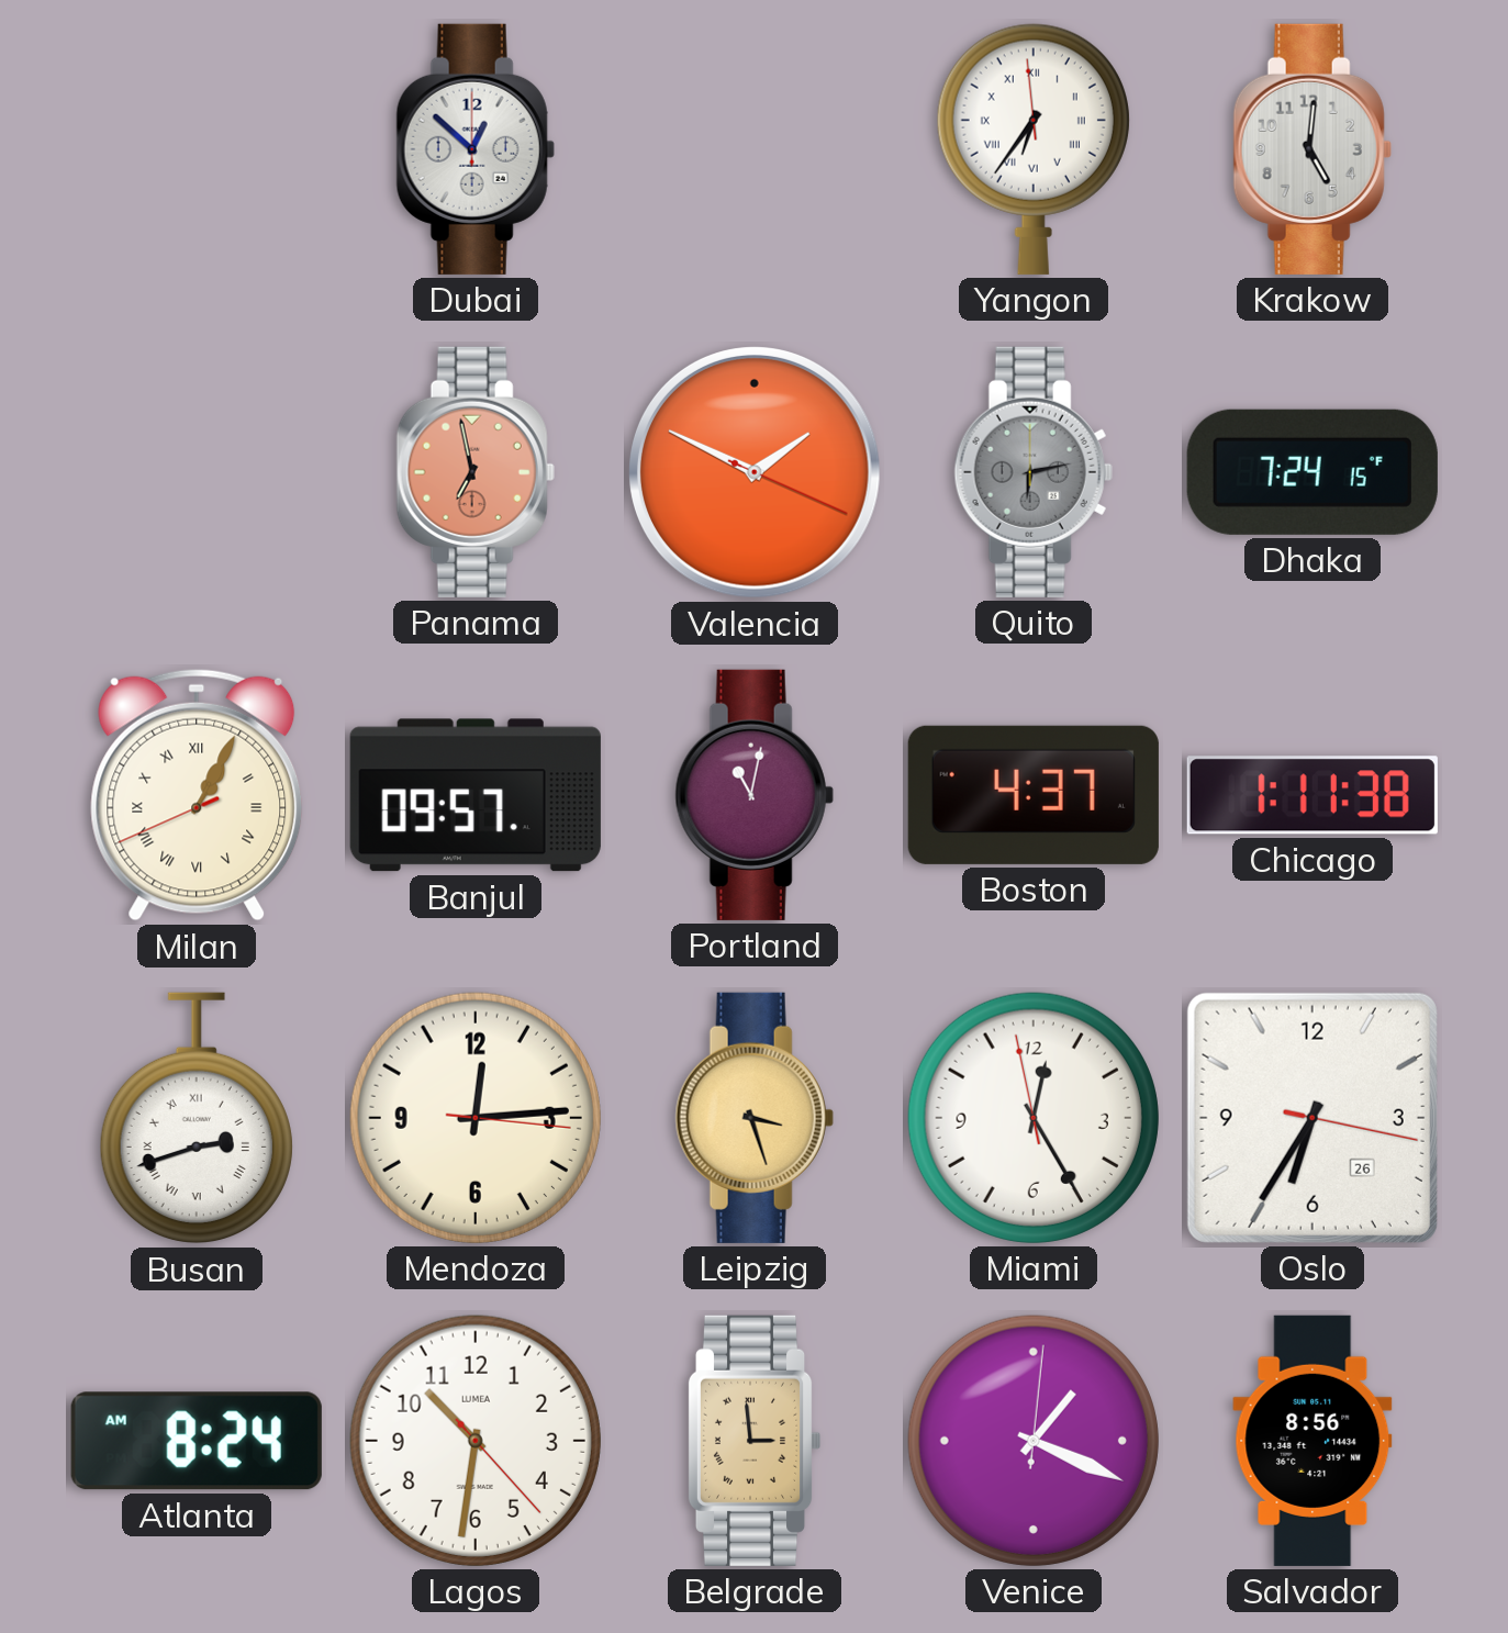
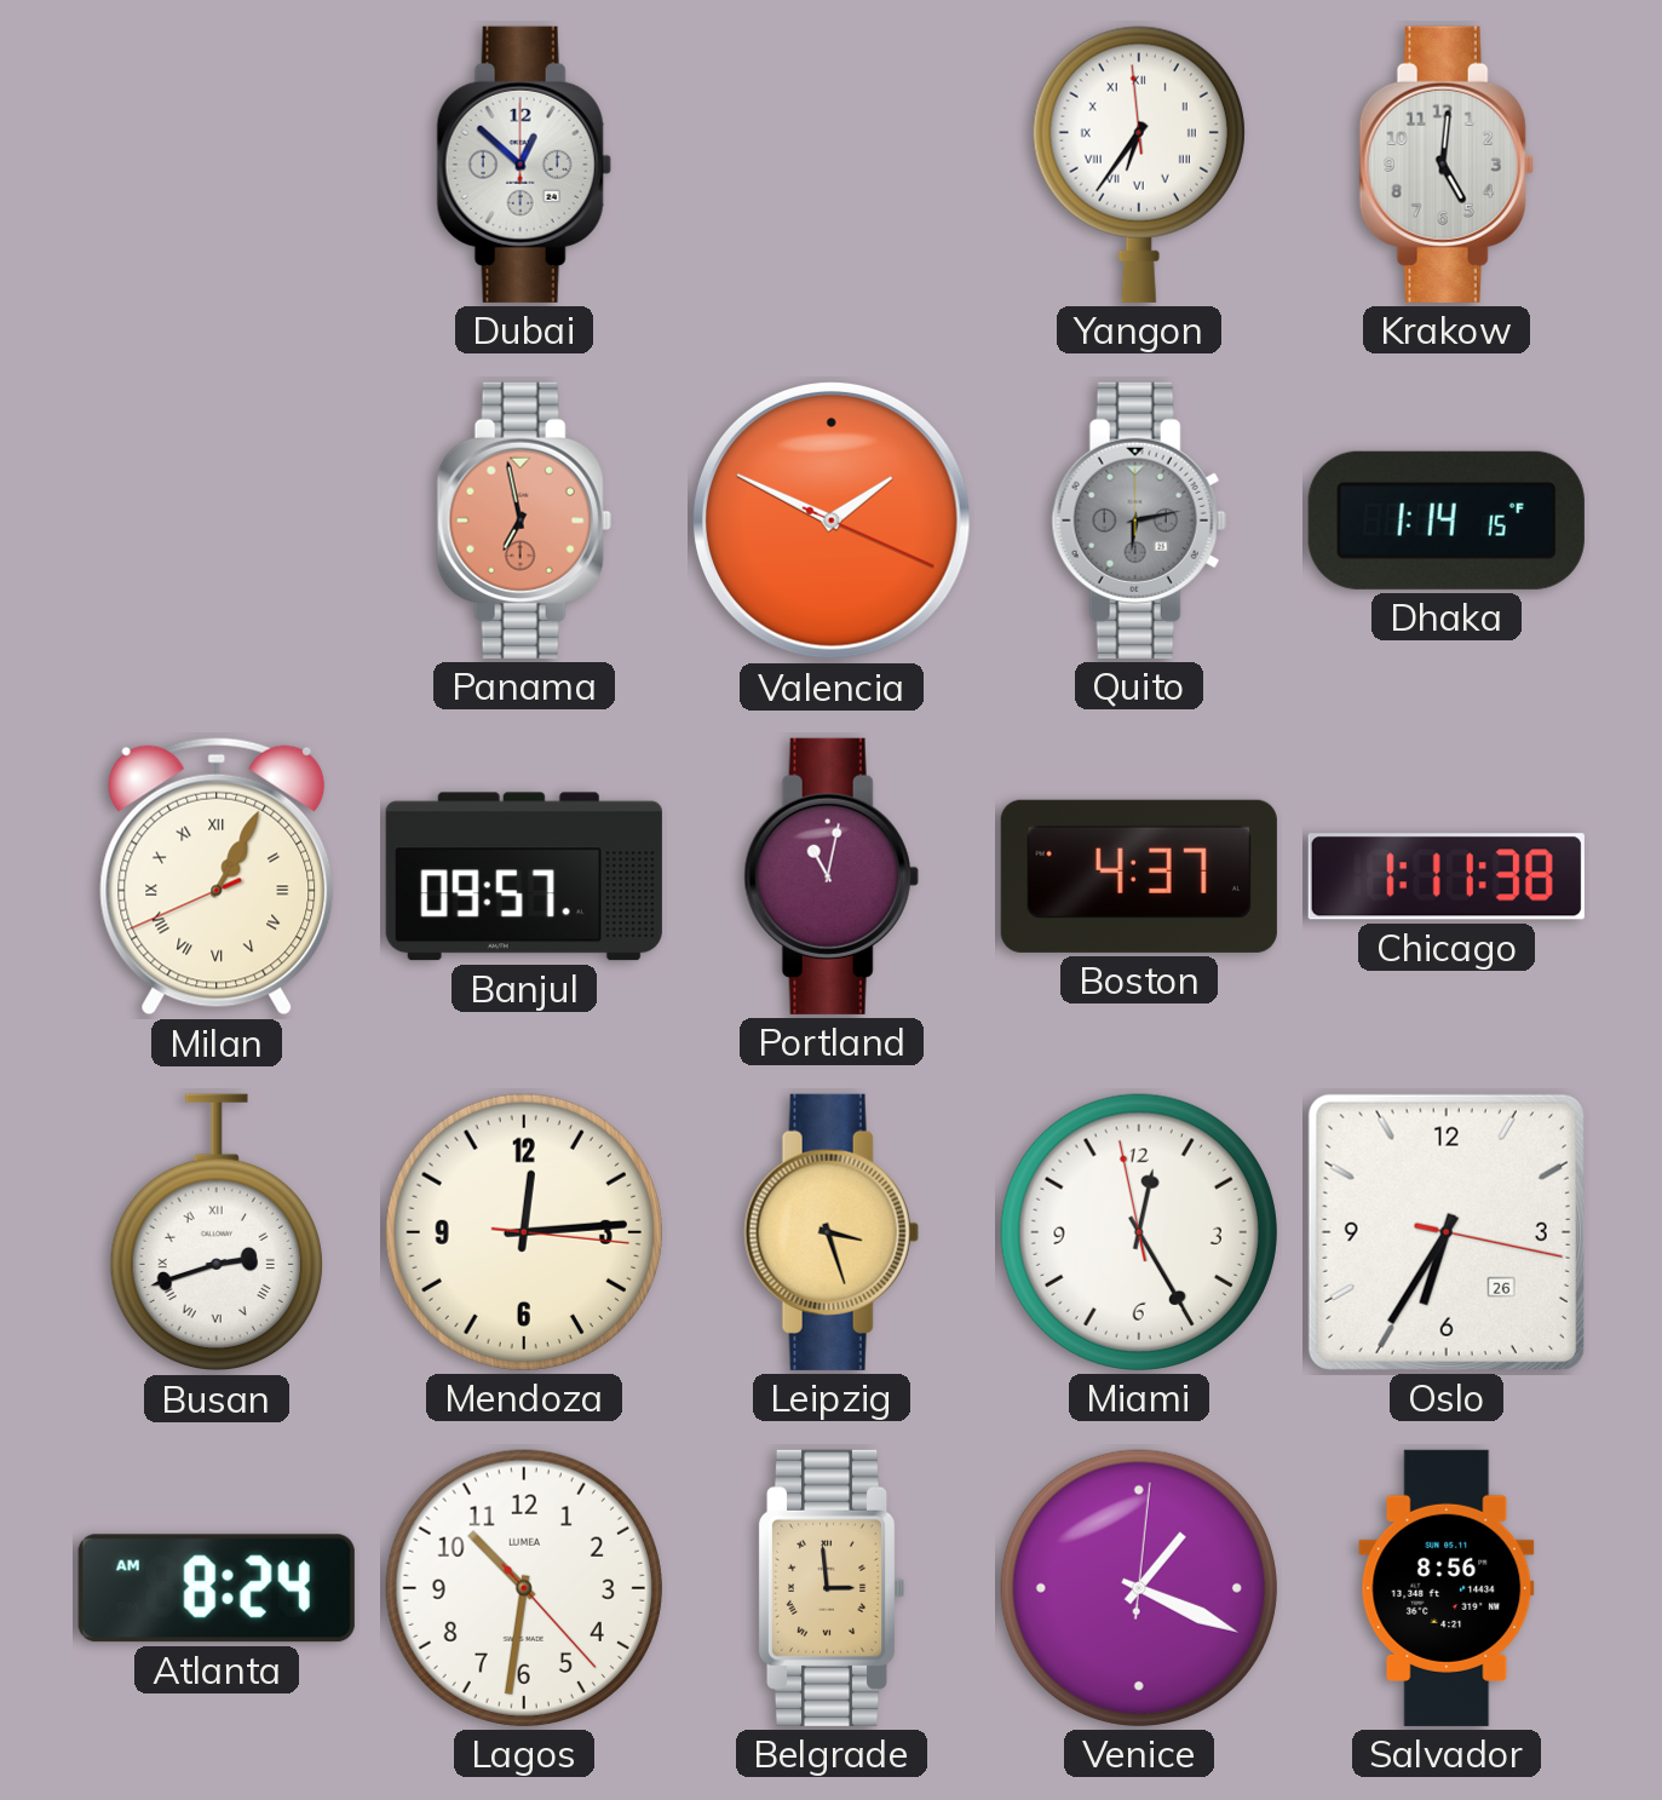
Dhaka: 7:24 -> 1:14
